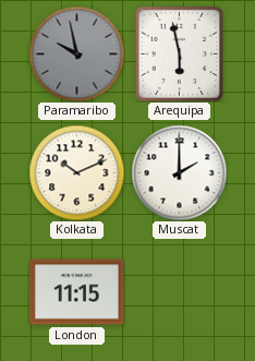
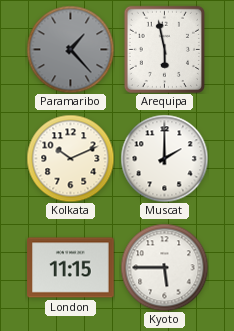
Paramaribo: 9:58 -> 1:23
Kyoto: none -> 5:45
